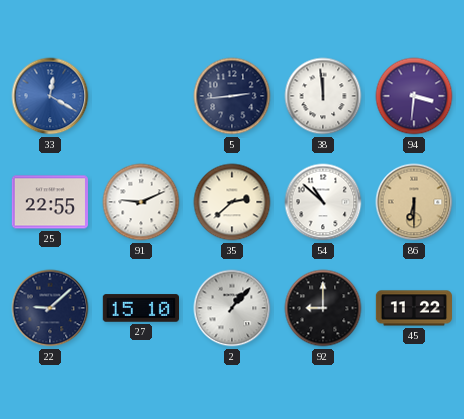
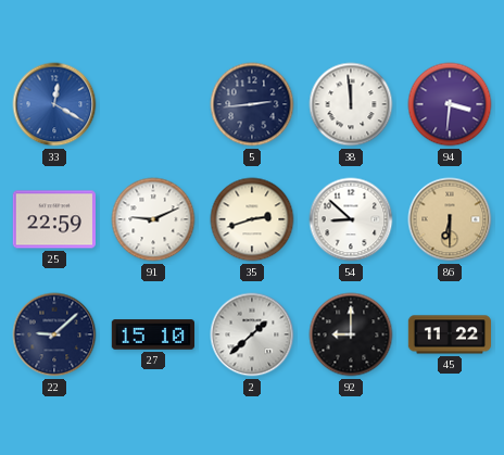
25: 22:55 -> 22:59
35: 2:38 -> 2:42
54: 10:52 -> 8:52
2: 1:07 -> 1:38
